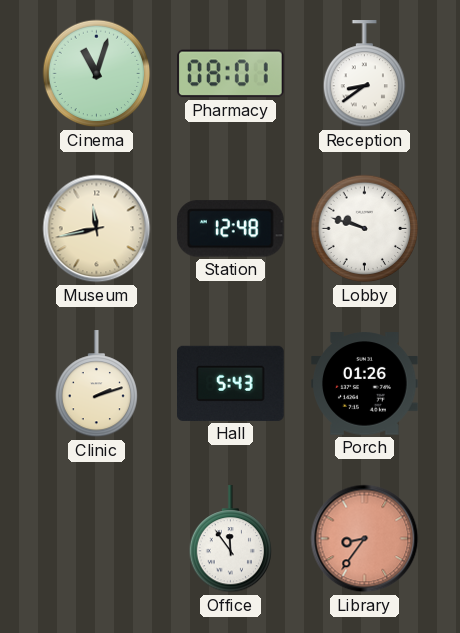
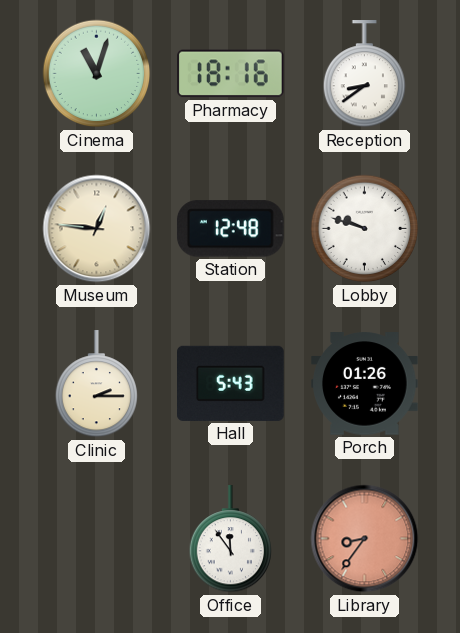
Pharmacy: 08:01 -> 18:16
Museum: 11:43 -> 12:46
Clinic: 2:12 -> 2:15
